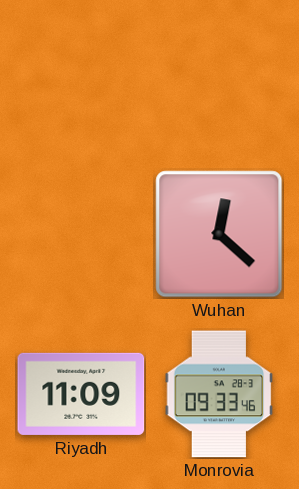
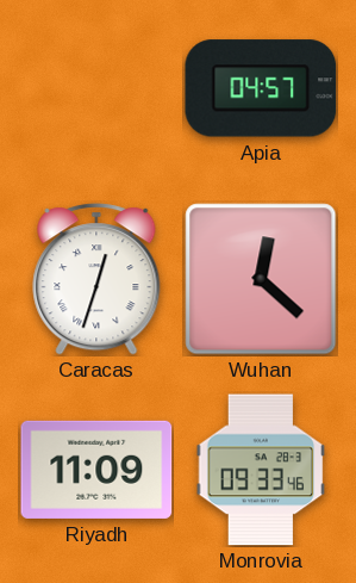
Apia: none -> 04:57
Caracas: none -> 12:33
